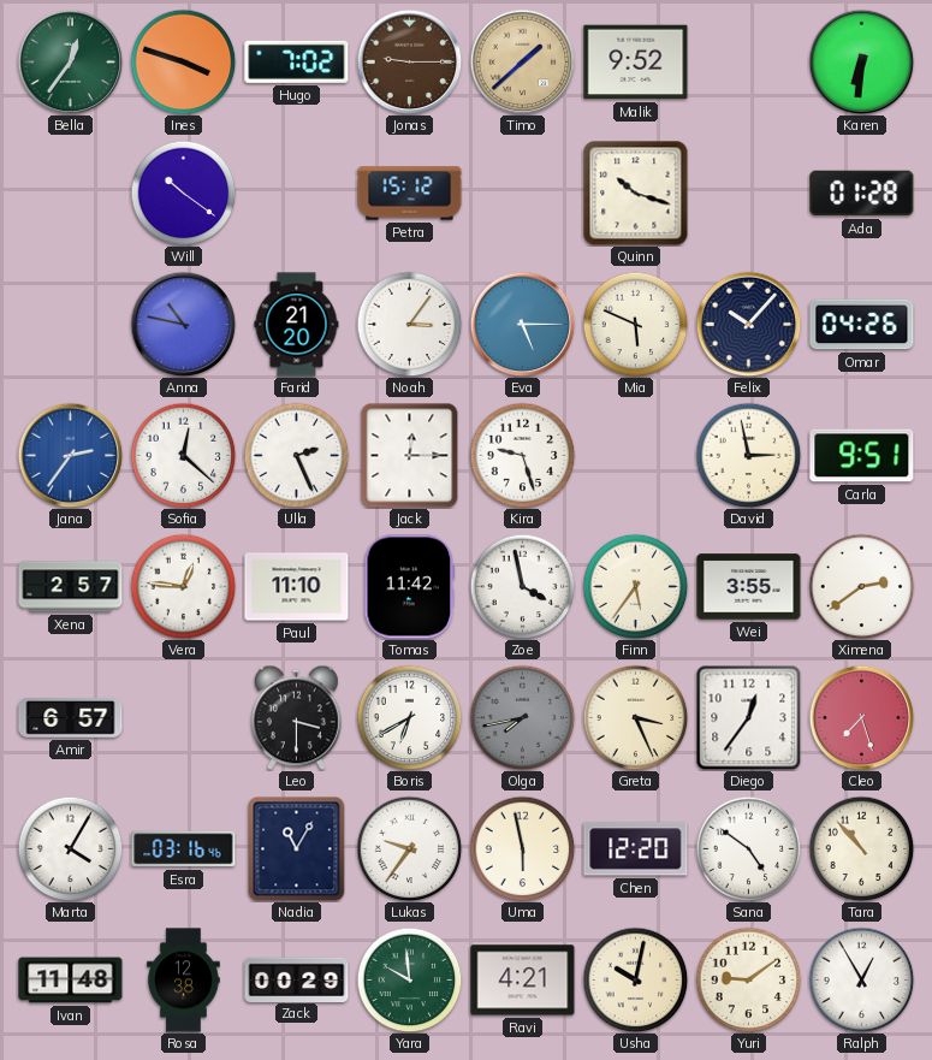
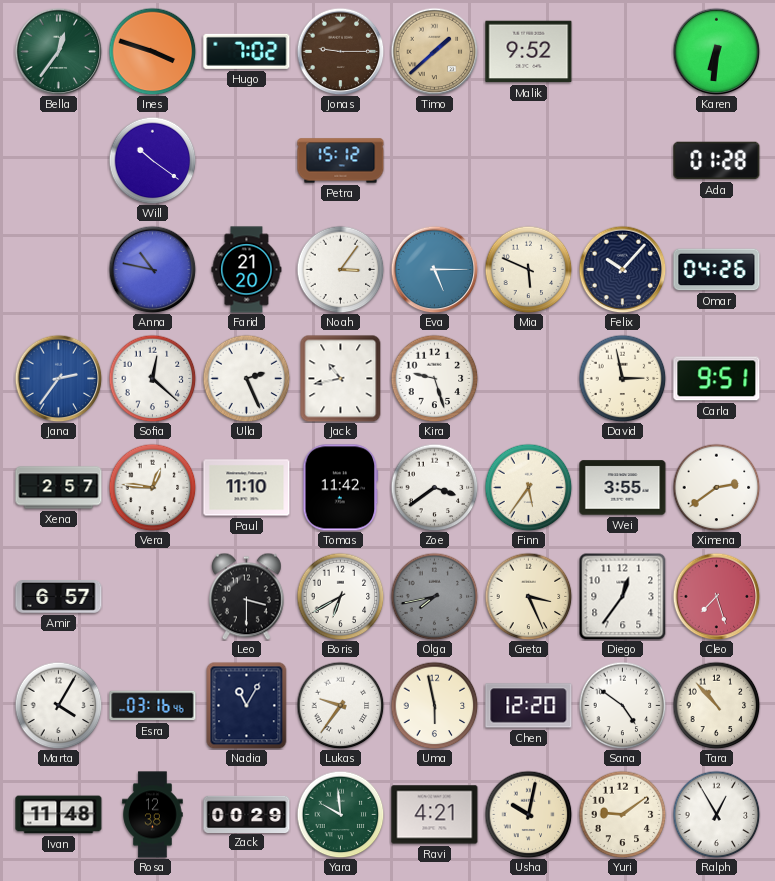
Quinn: 10:18 -> none
Jack: 12:15 -> 10:43
Zoe: 3:58 -> 3:39
